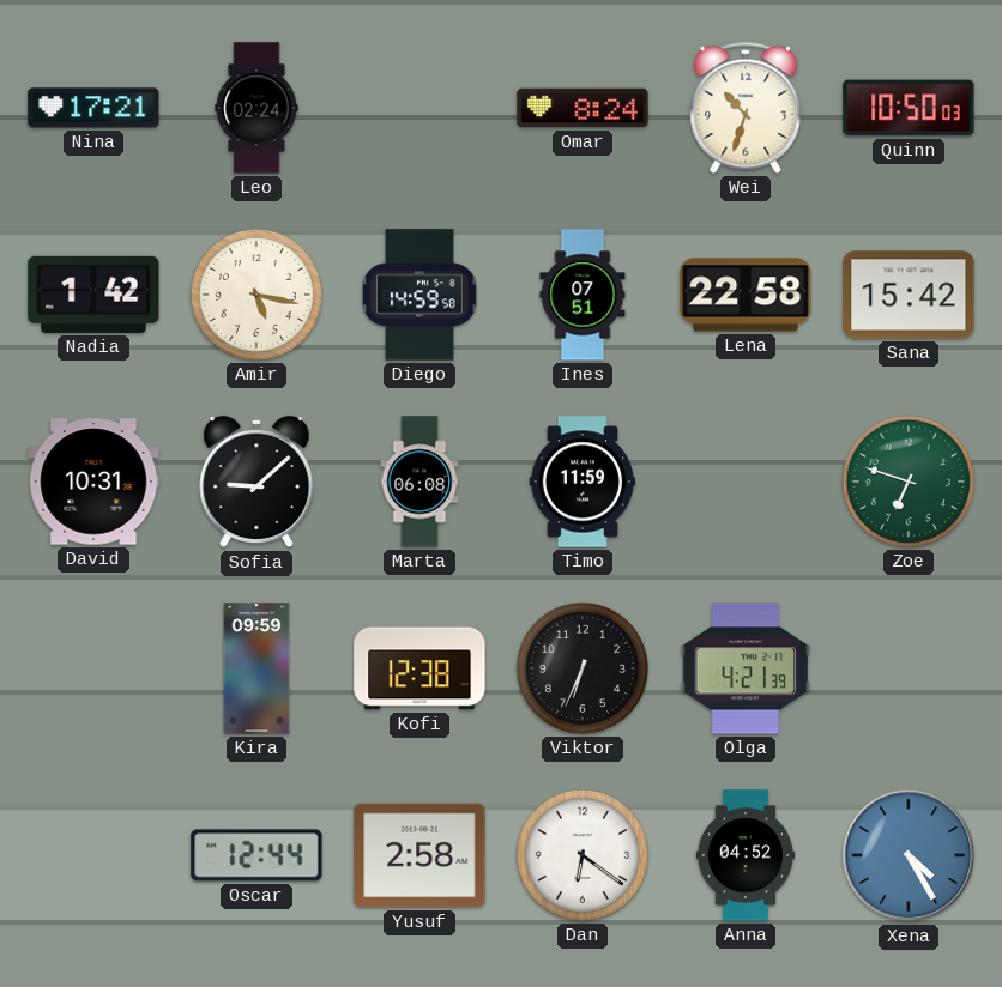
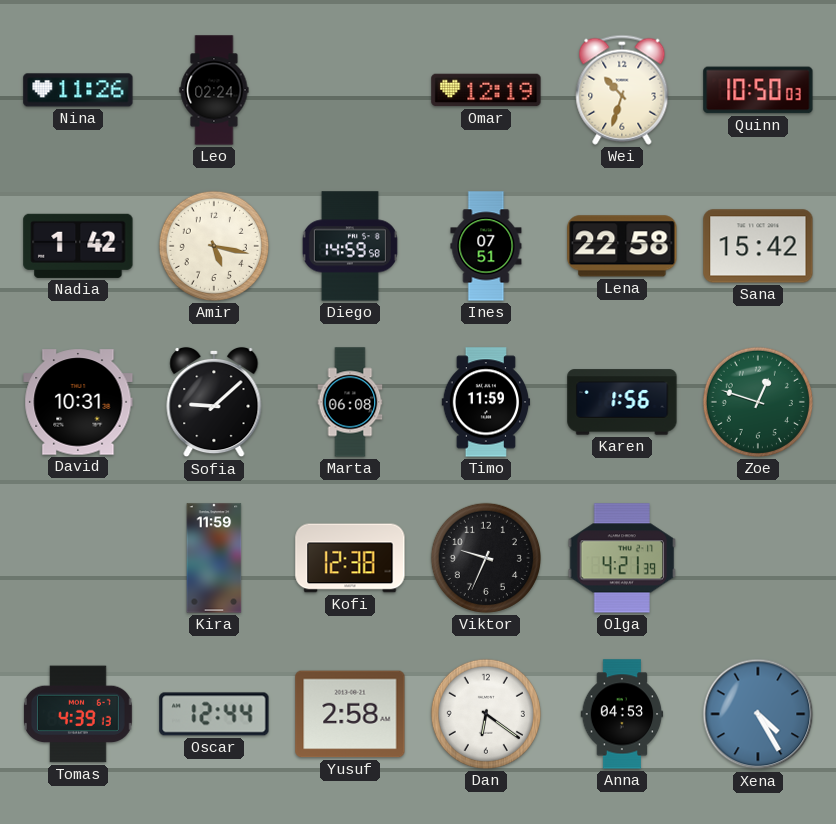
Nina: 17:21 -> 11:26
Omar: 8:24 -> 12:19
Karen: none -> 1:56
Zoe: 6:48 -> 12:48
Kira: 09:59 -> 11:59
Viktor: 6:34 -> 9:34
Tomas: none -> 4:39
Anna: 04:52 -> 04:53
